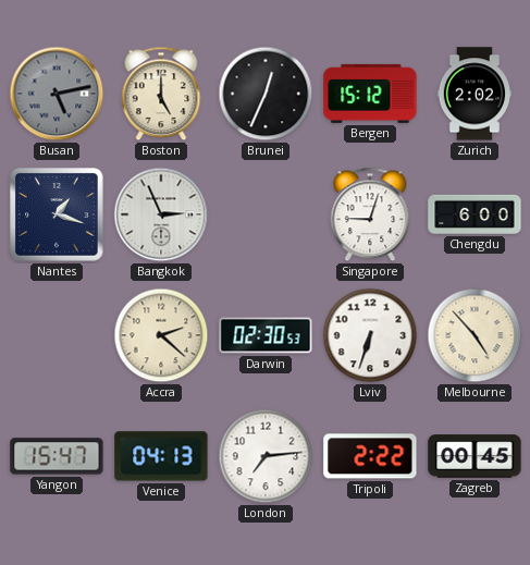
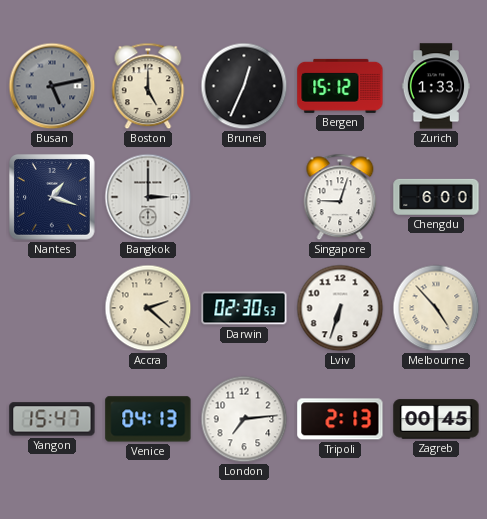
Zurich: 2:02 -> 1:33
Bangkok: 2:56 -> 3:00
Tripoli: 2:22 -> 2:13
